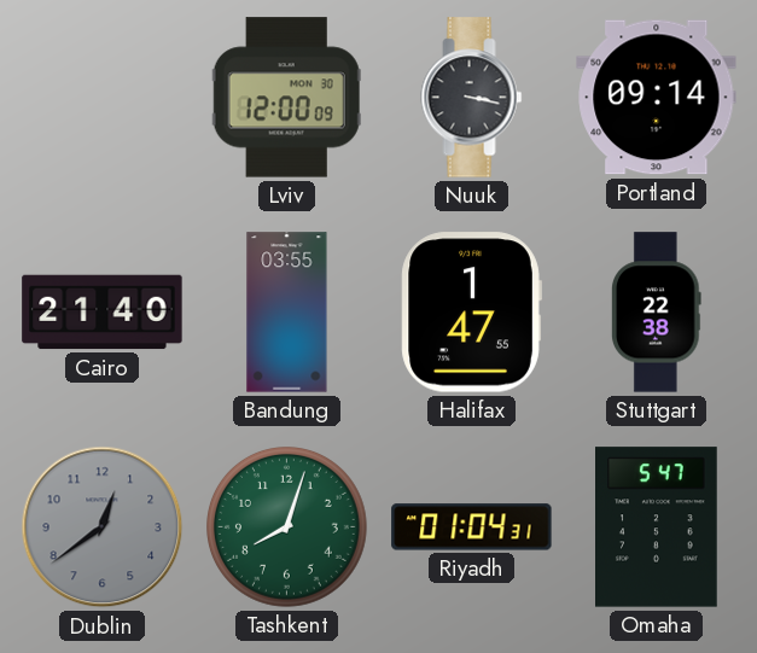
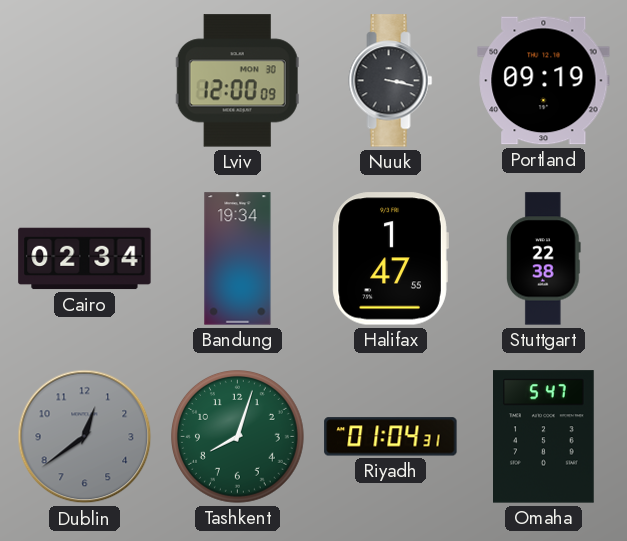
Portland: 09:14 -> 09:19
Cairo: 21:40 -> 02:34
Bandung: 03:55 -> 19:34
